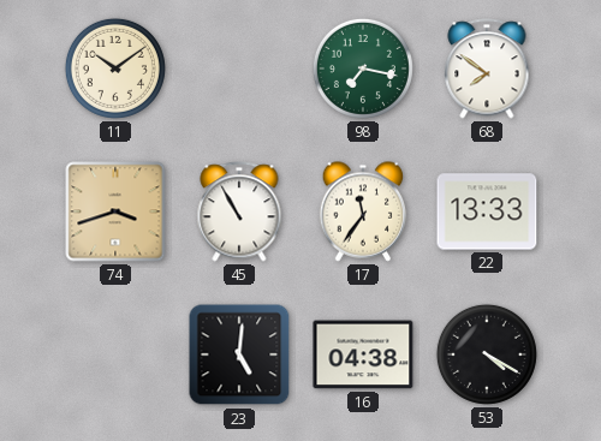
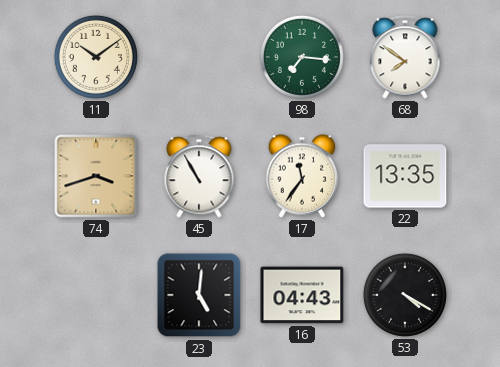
98: 7:17 -> 7:16
22: 13:33 -> 13:35
16: 04:38 -> 04:43
